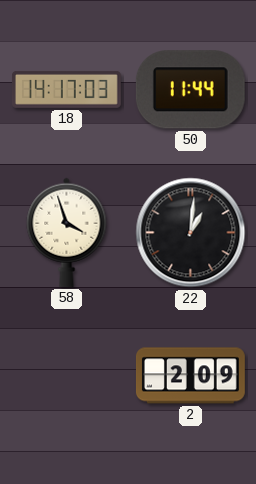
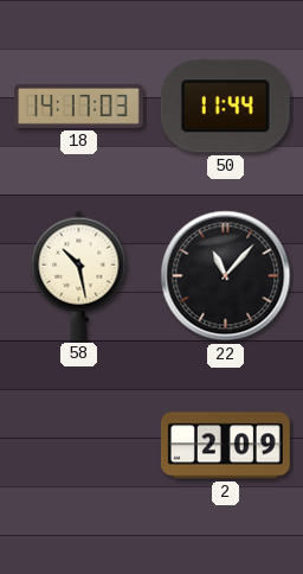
58: 3:57 -> 10:28
22: 1:01 -> 11:07
